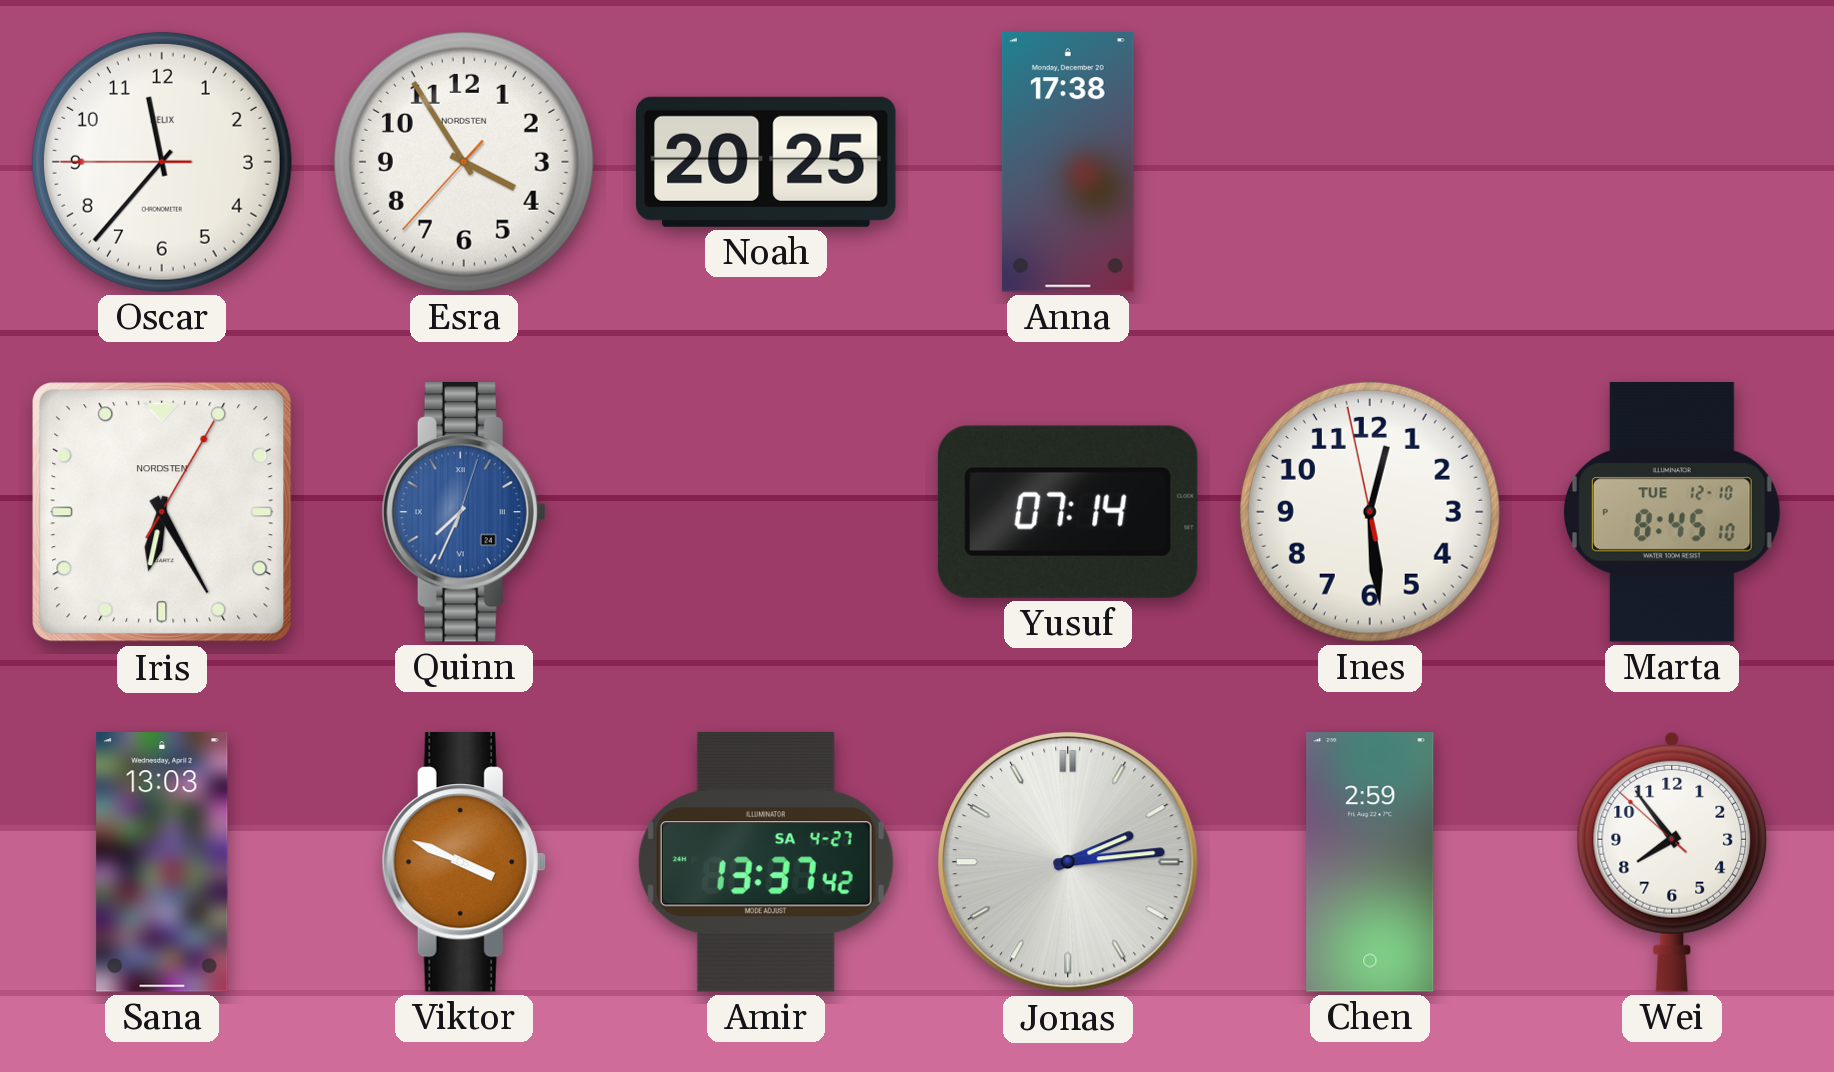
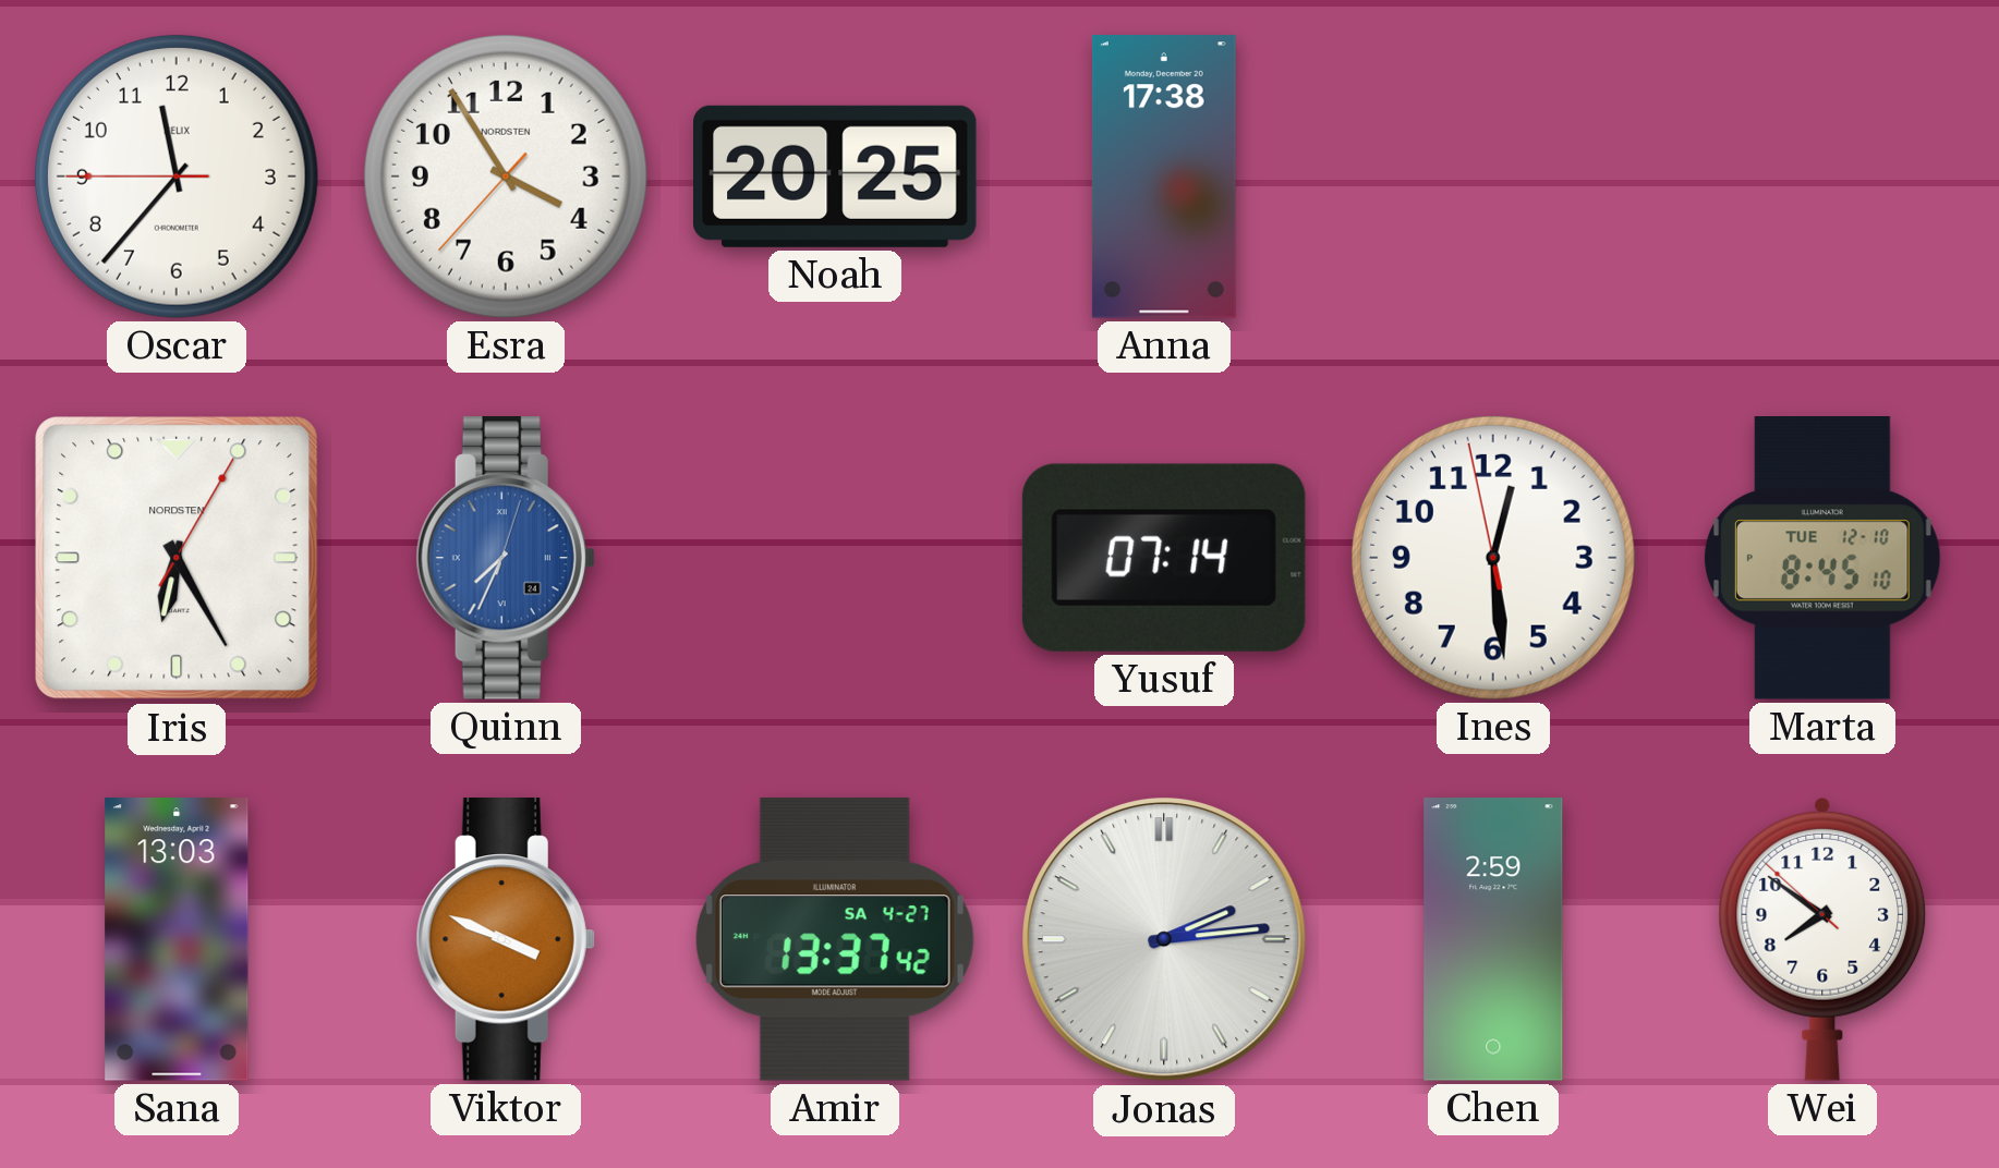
Wei: 7:53 -> 7:50
